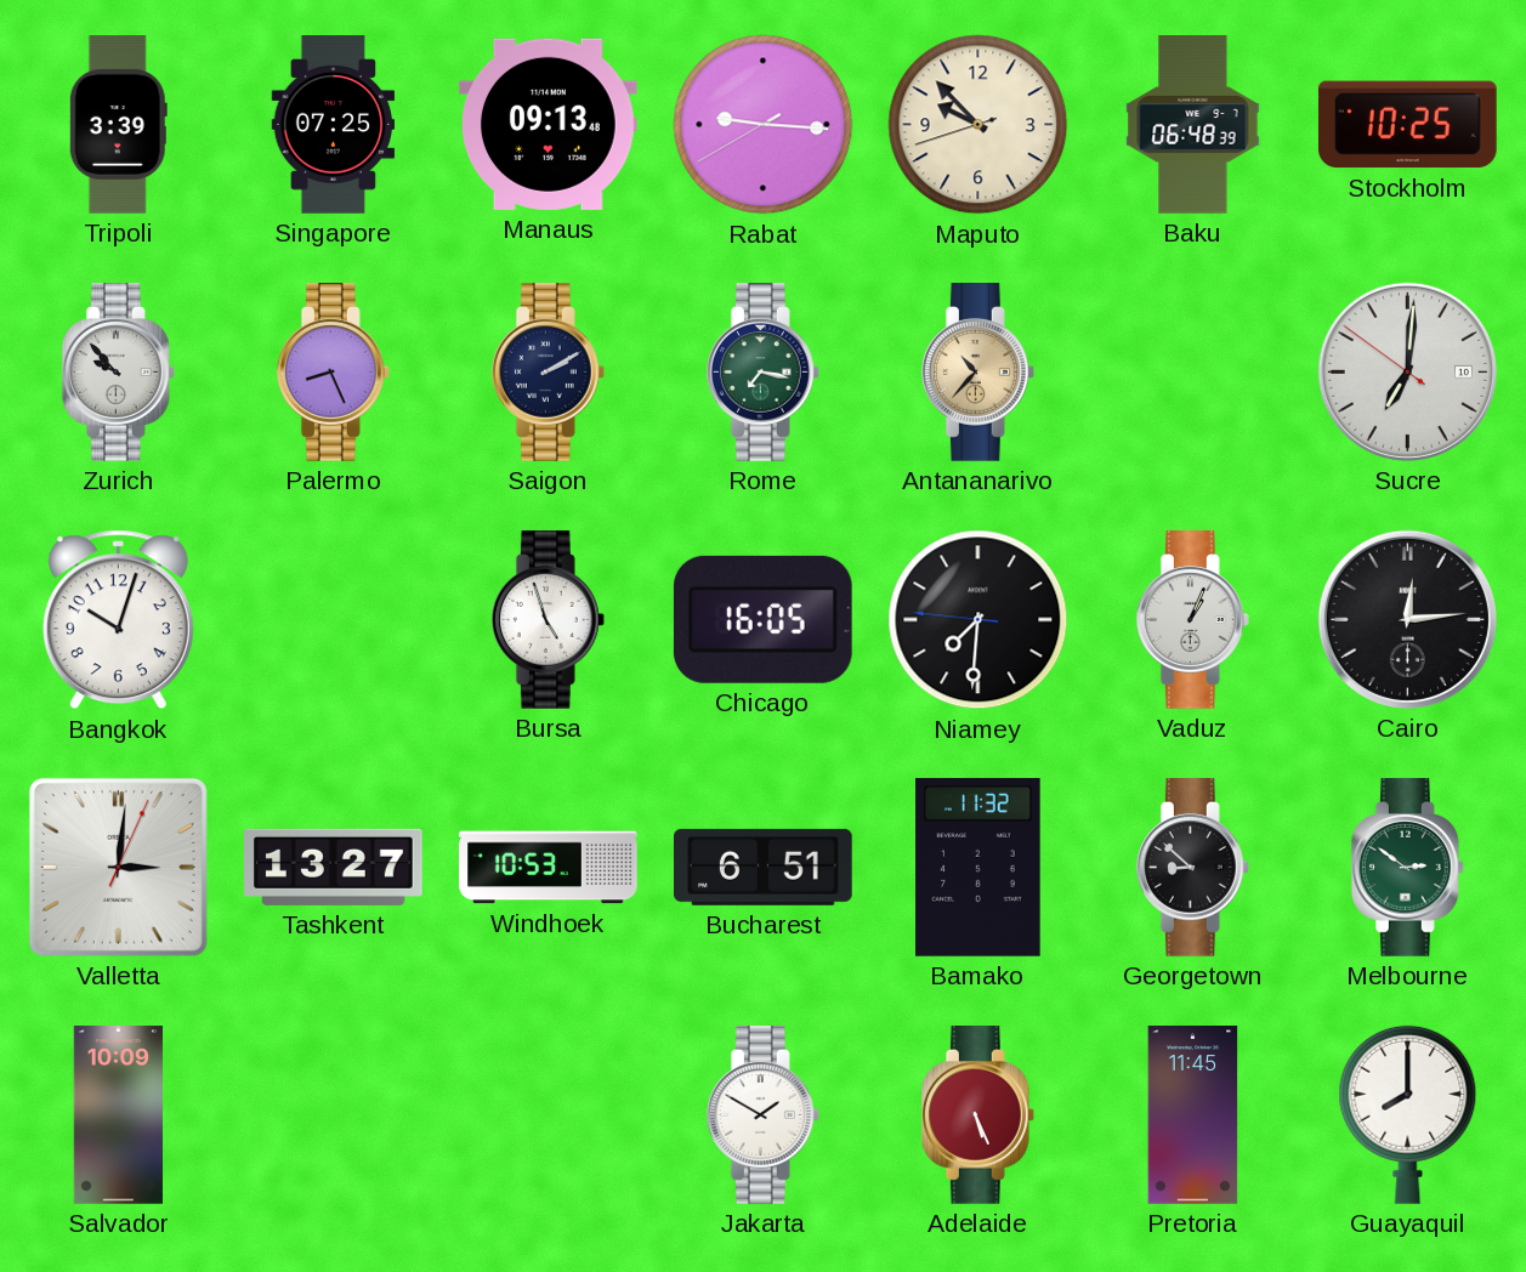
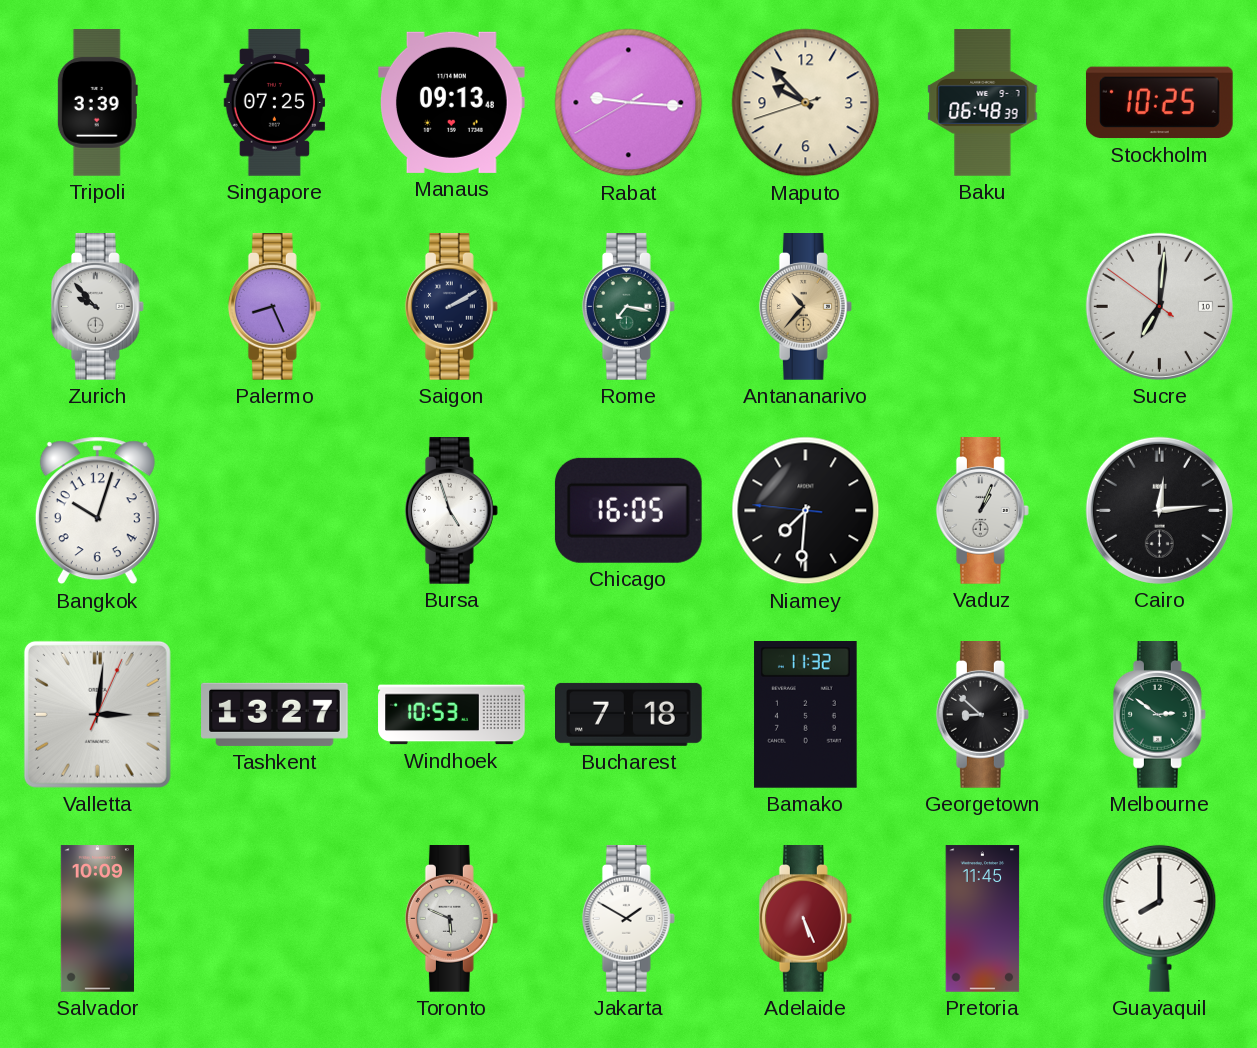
Bucharest: 6:51 -> 7:18
Toronto: none -> 5:49
